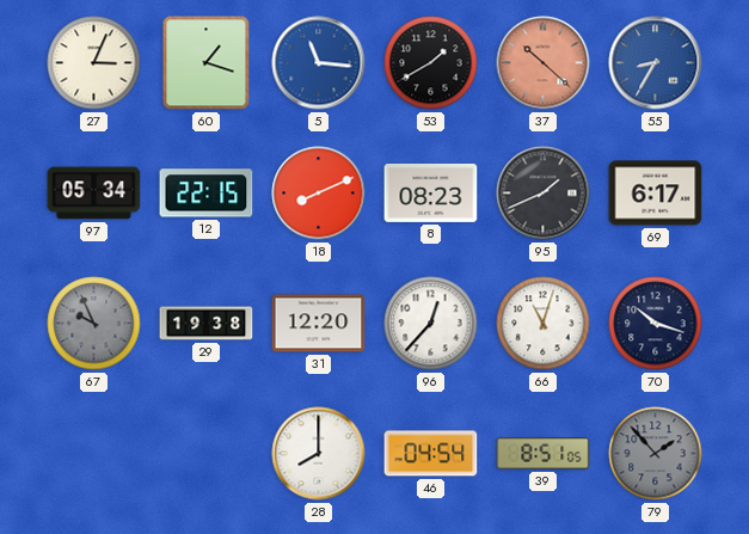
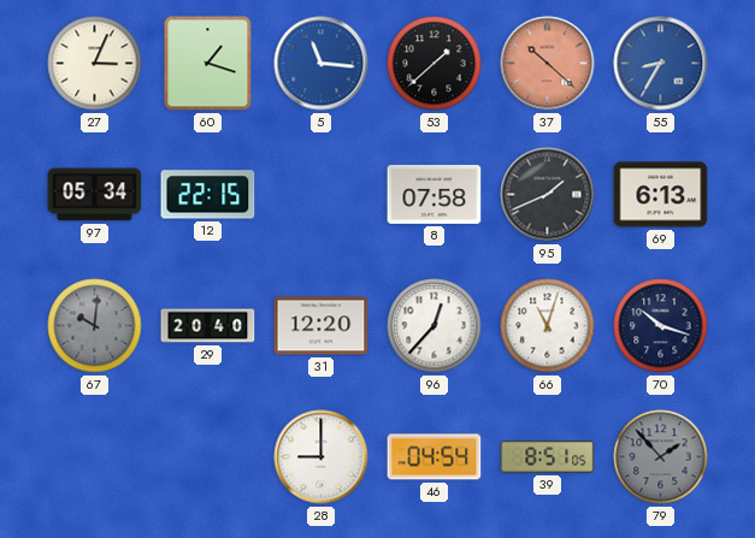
53: 1:40 -> 1:38
18: 8:11 -> none
8: 08:23 -> 07:58
69: 6:17 -> 6:13
67: 9:56 -> 10:01
29: 19:38 -> 20:40
28: 8:00 -> 9:00
